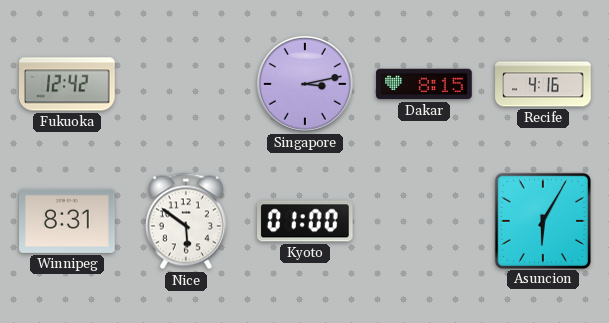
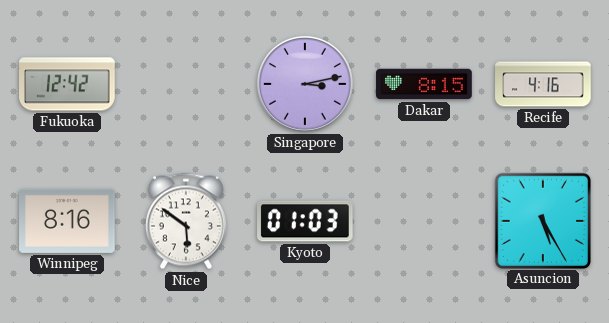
Winnipeg: 8:31 -> 8:16
Kyoto: 01:00 -> 01:03
Asuncion: 6:05 -> 5:25
